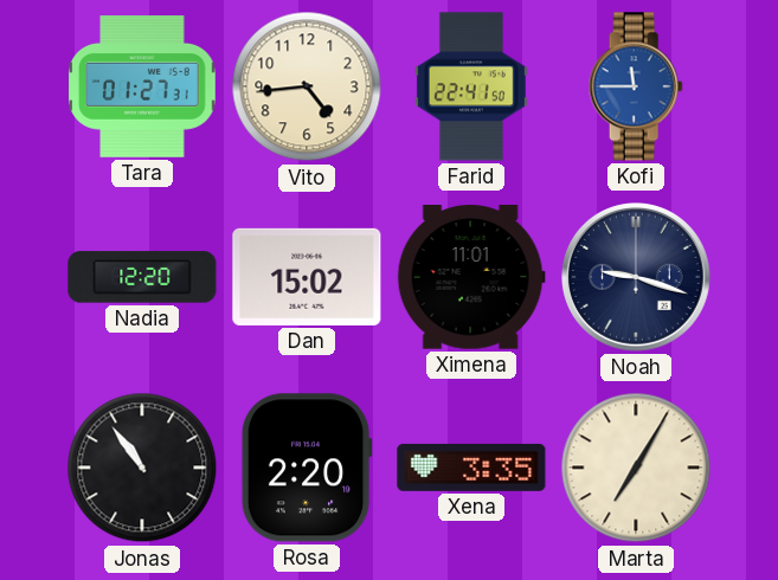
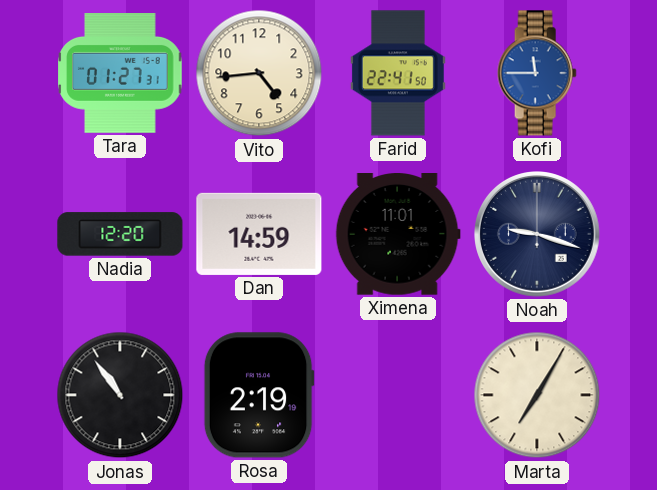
Dan: 15:02 -> 14:59
Rosa: 2:20 -> 2:19
Xena: 3:35 -> none
